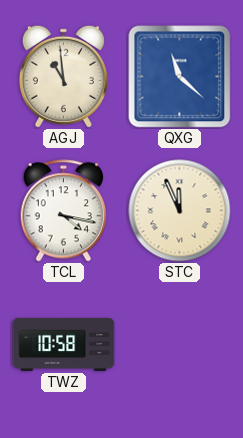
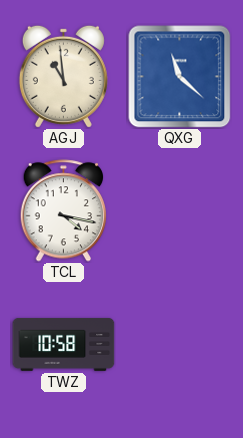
STC: 11:56 -> none
